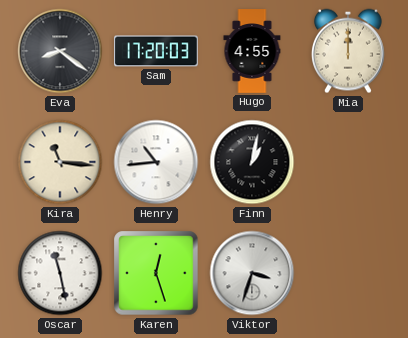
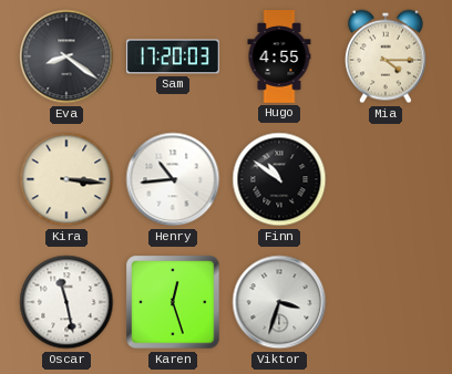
Mia: 12:00 -> 4:15
Kira: 11:16 -> 3:16
Finn: 1:02 -> 10:51
